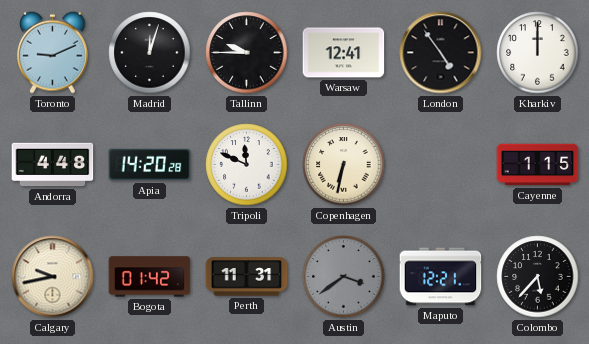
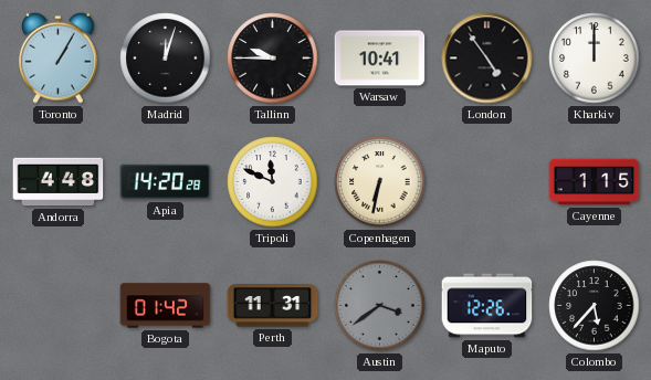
Toronto: 9:11 -> 1:05
Warsaw: 12:41 -> 10:41
Calgary: 9:43 -> none
Maputo: 12:21 -> 12:26
